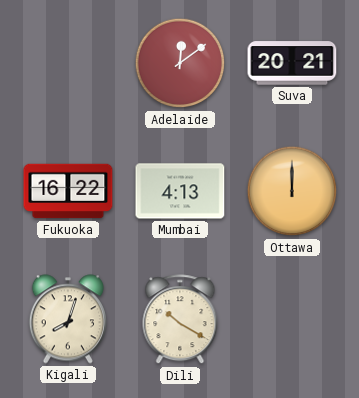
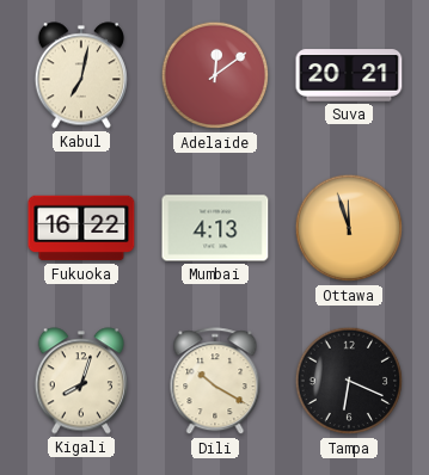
Kabul: none -> 7:02
Ottawa: 12:00 -> 11:57
Tampa: none -> 6:19
